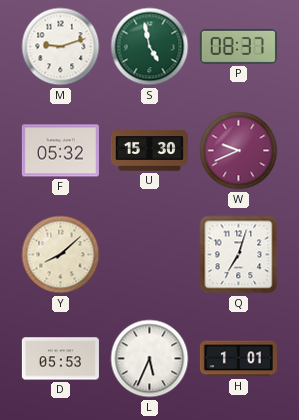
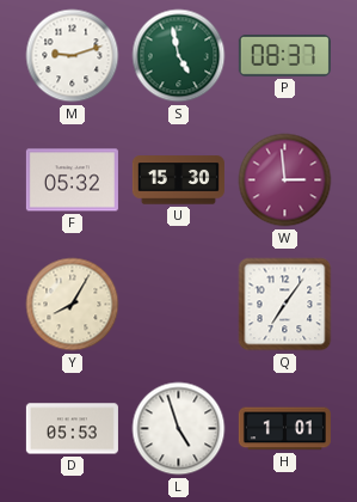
W: 9:41 -> 2:59
Y: 8:08 -> 8:05
Q: 7:03 -> 7:06
L: 5:34 -> 4:57
